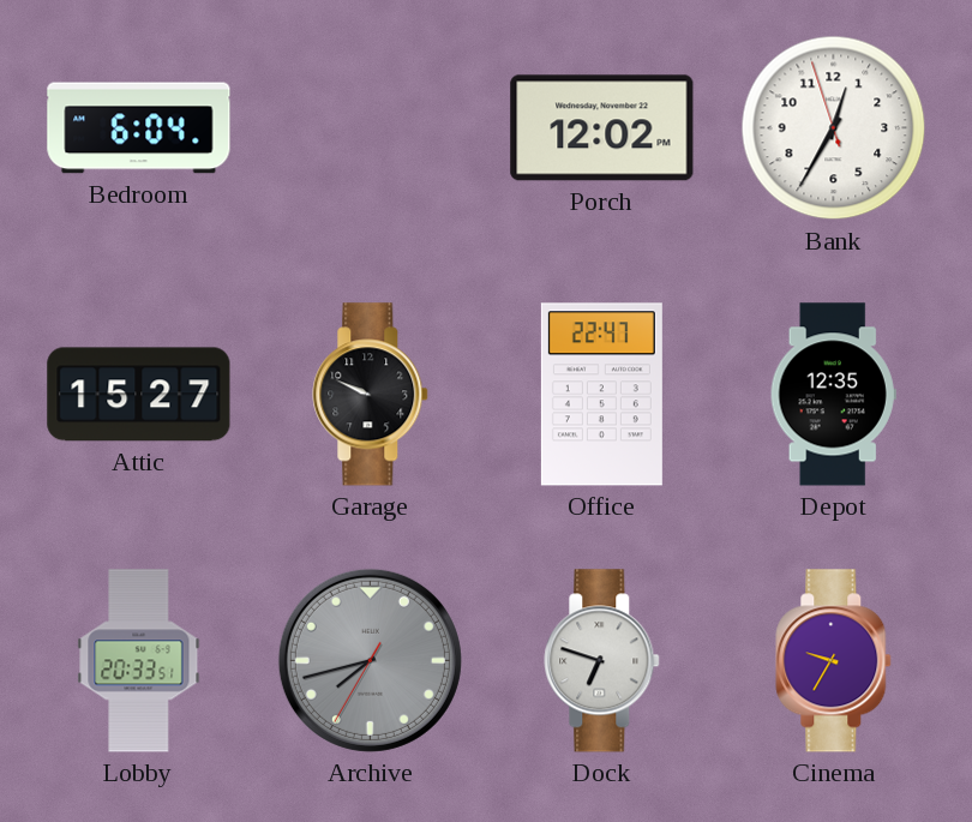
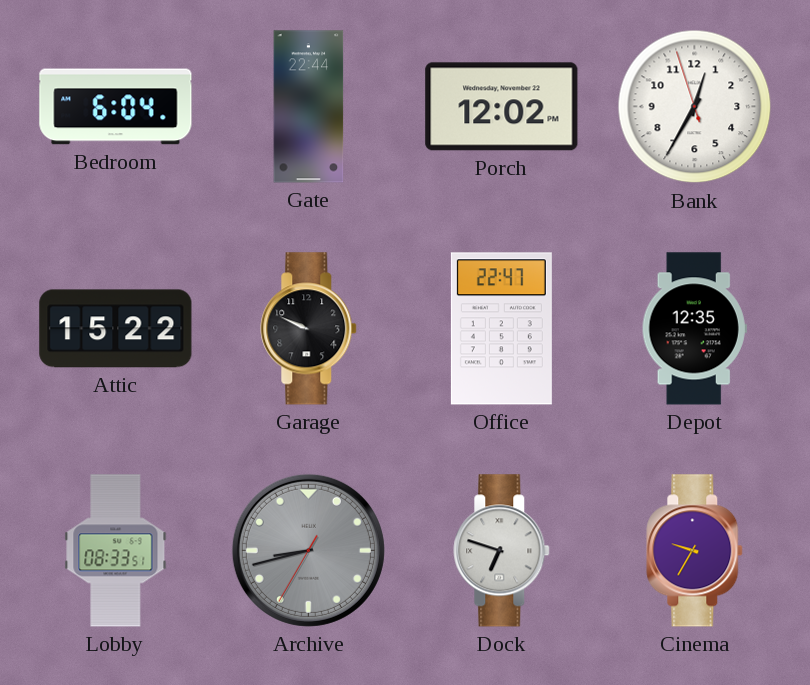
Gate: none -> 22:44
Attic: 15:27 -> 15:22
Lobby: 20:33 -> 08:33
Archive: 7:42 -> 8:42
